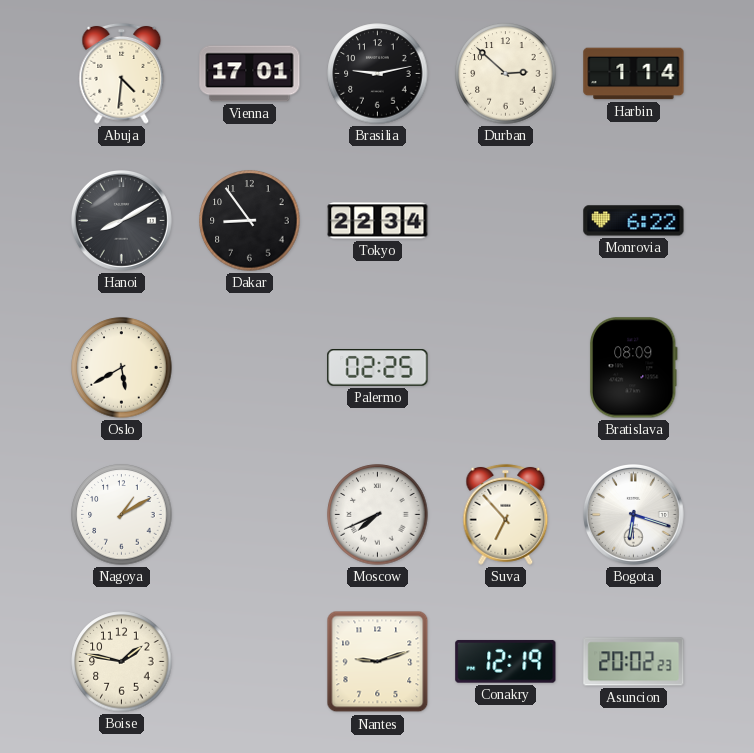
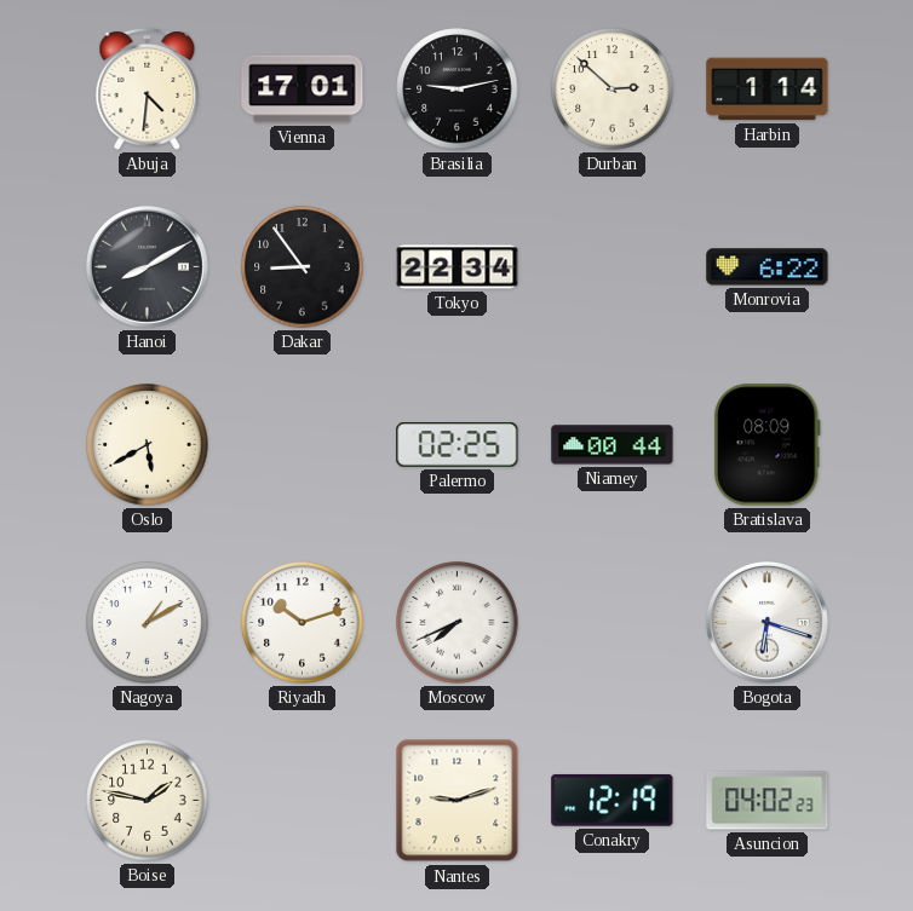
Niamey: none -> 00:44
Riyadh: none -> 10:12
Suva: 6:53 -> none
Asuncion: 20:02 -> 04:02
